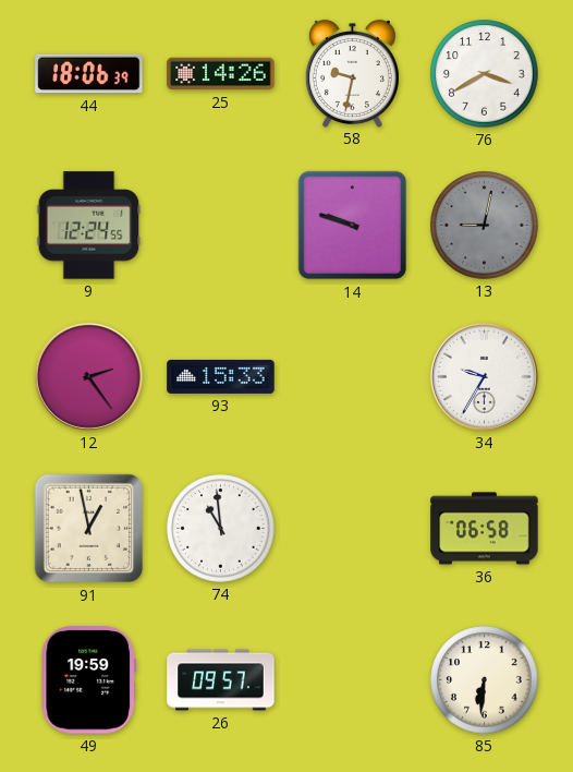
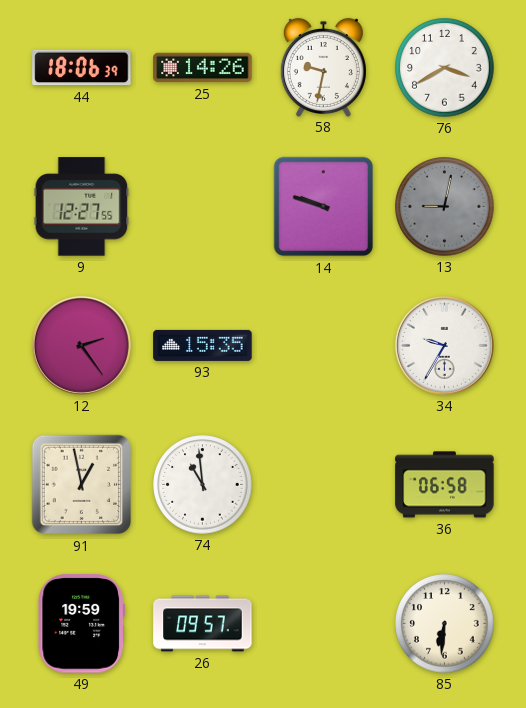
9: 12:24 -> 12:27
93: 15:33 -> 15:35
